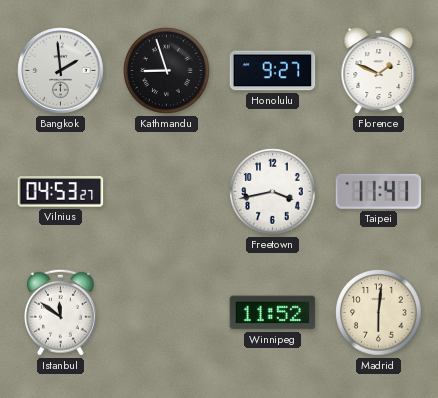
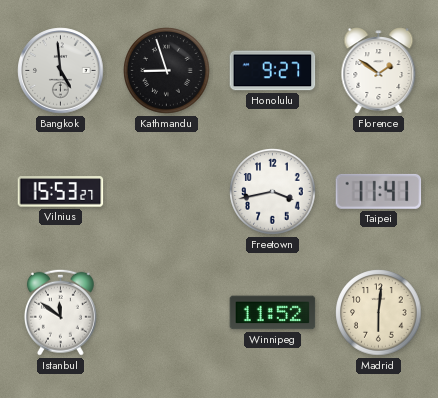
Bangkok: 1:59 -> 4:59
Florence: 1:49 -> 1:51
Vilnius: 04:53 -> 15:53
